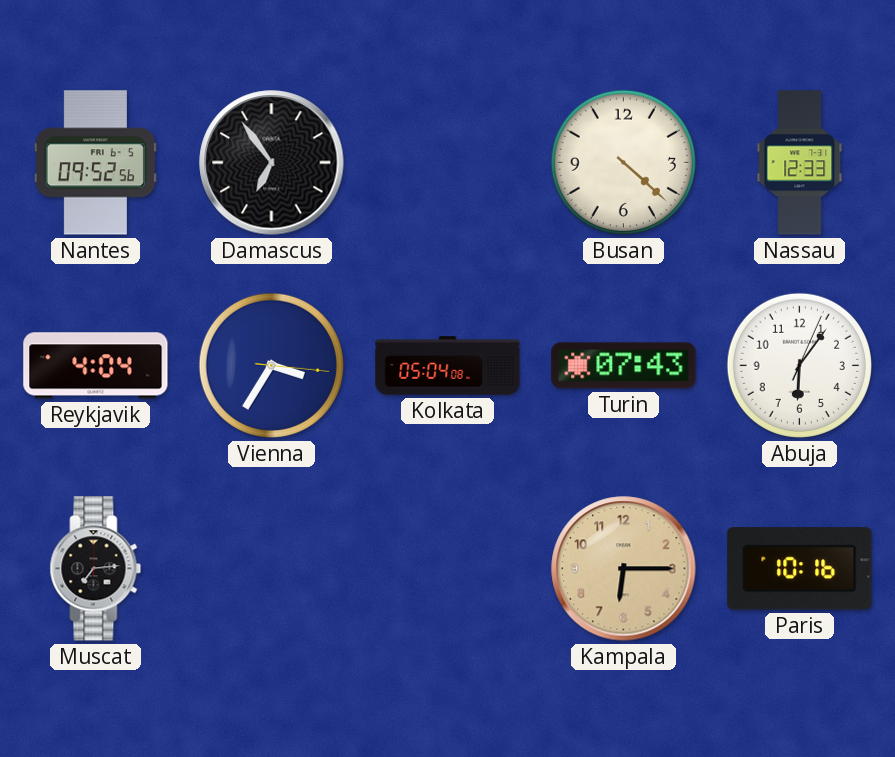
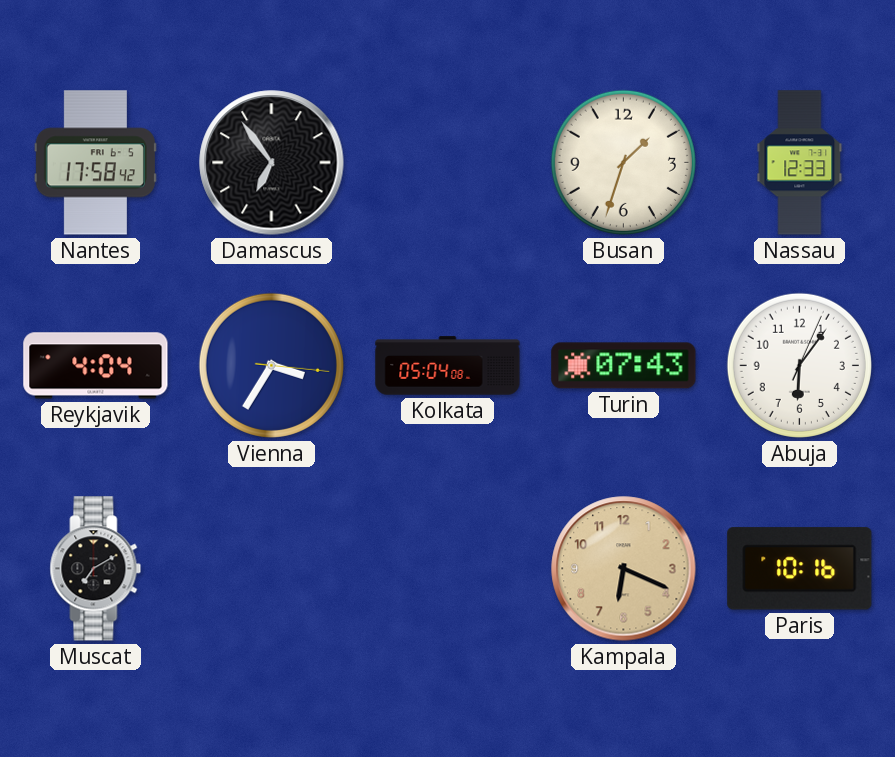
Nantes: 09:52 -> 17:58
Busan: 4:22 -> 1:33
Muscat: 7:14 -> 7:10
Kampala: 6:15 -> 6:19
